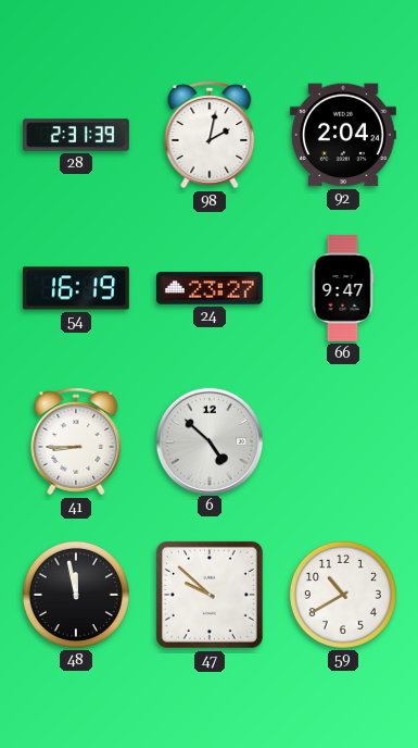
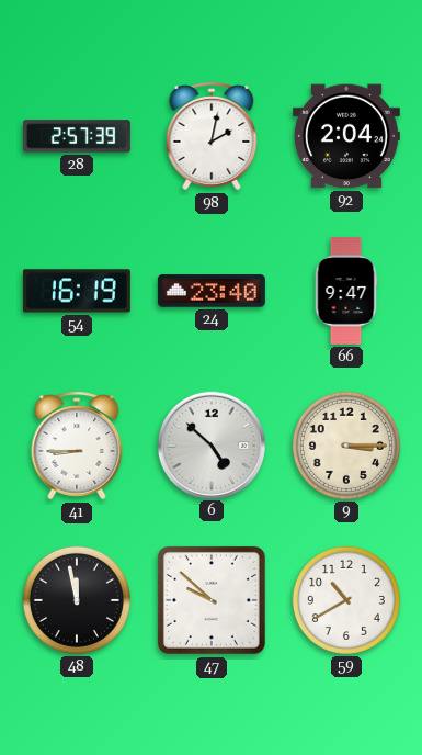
28: 2:31 -> 2:57
24: 23:27 -> 23:40
9: none -> 3:15
